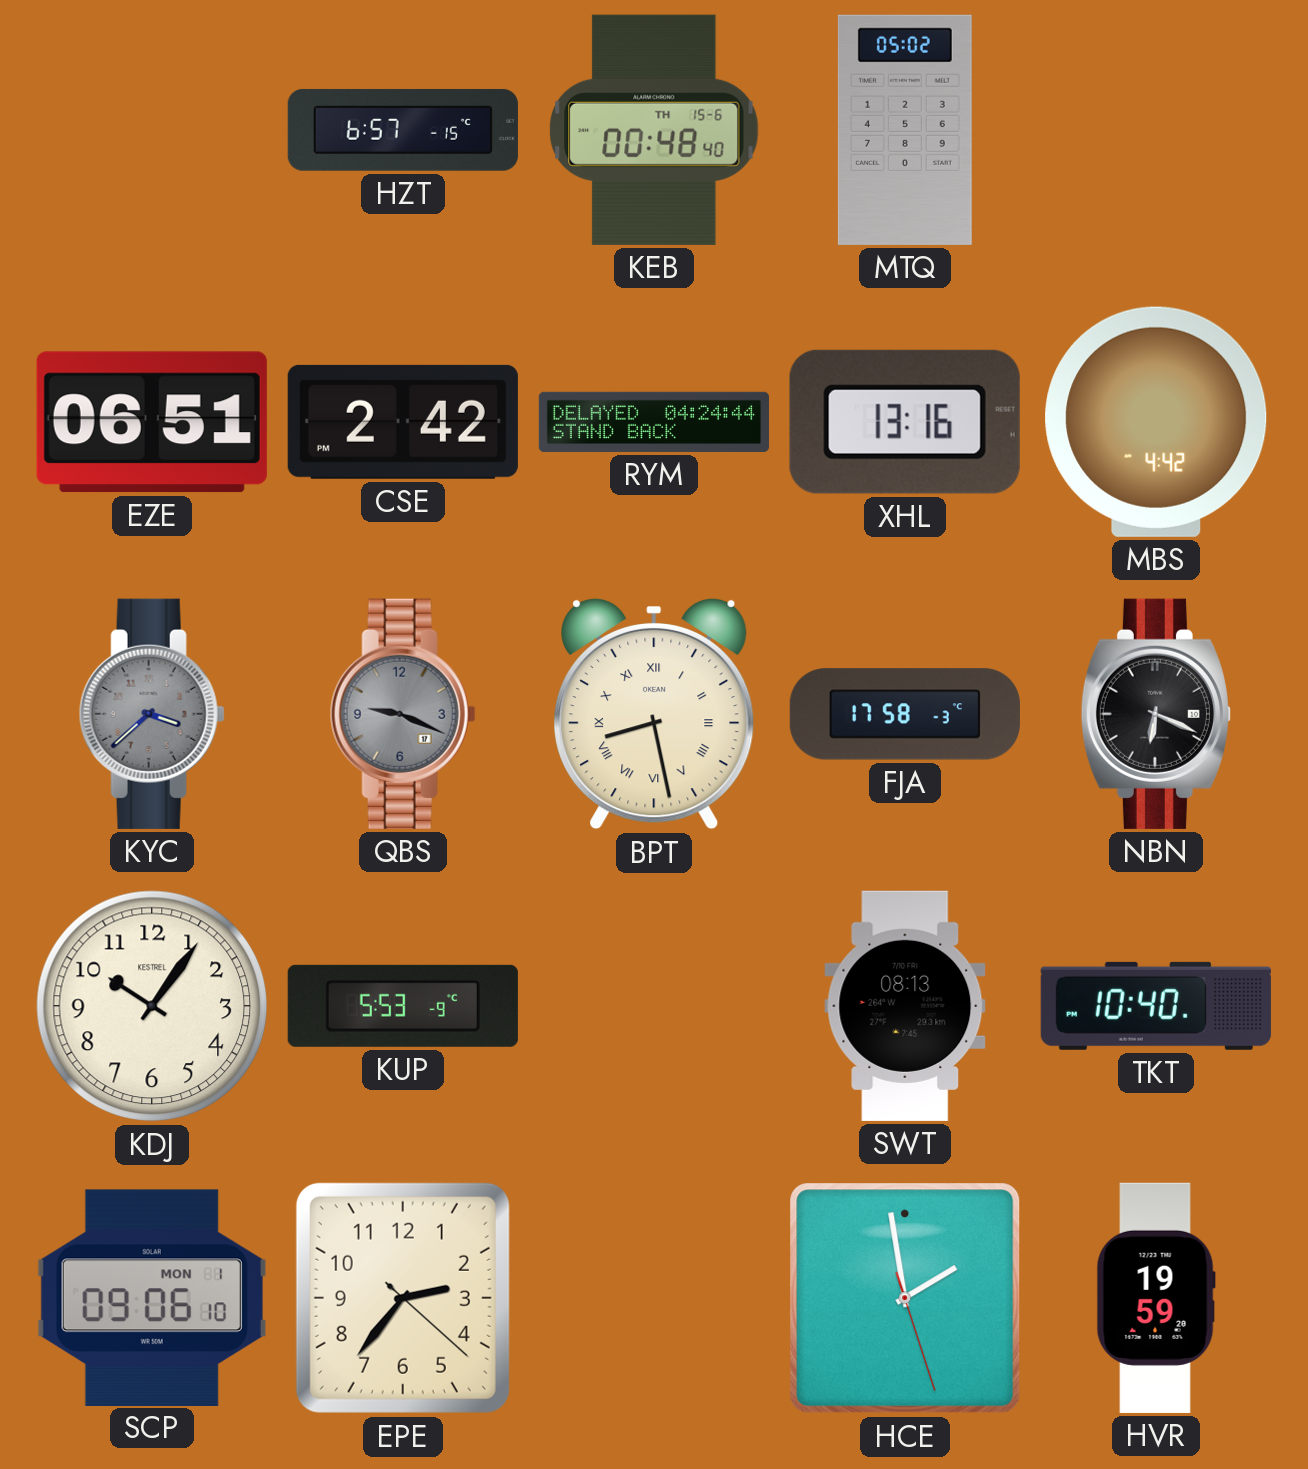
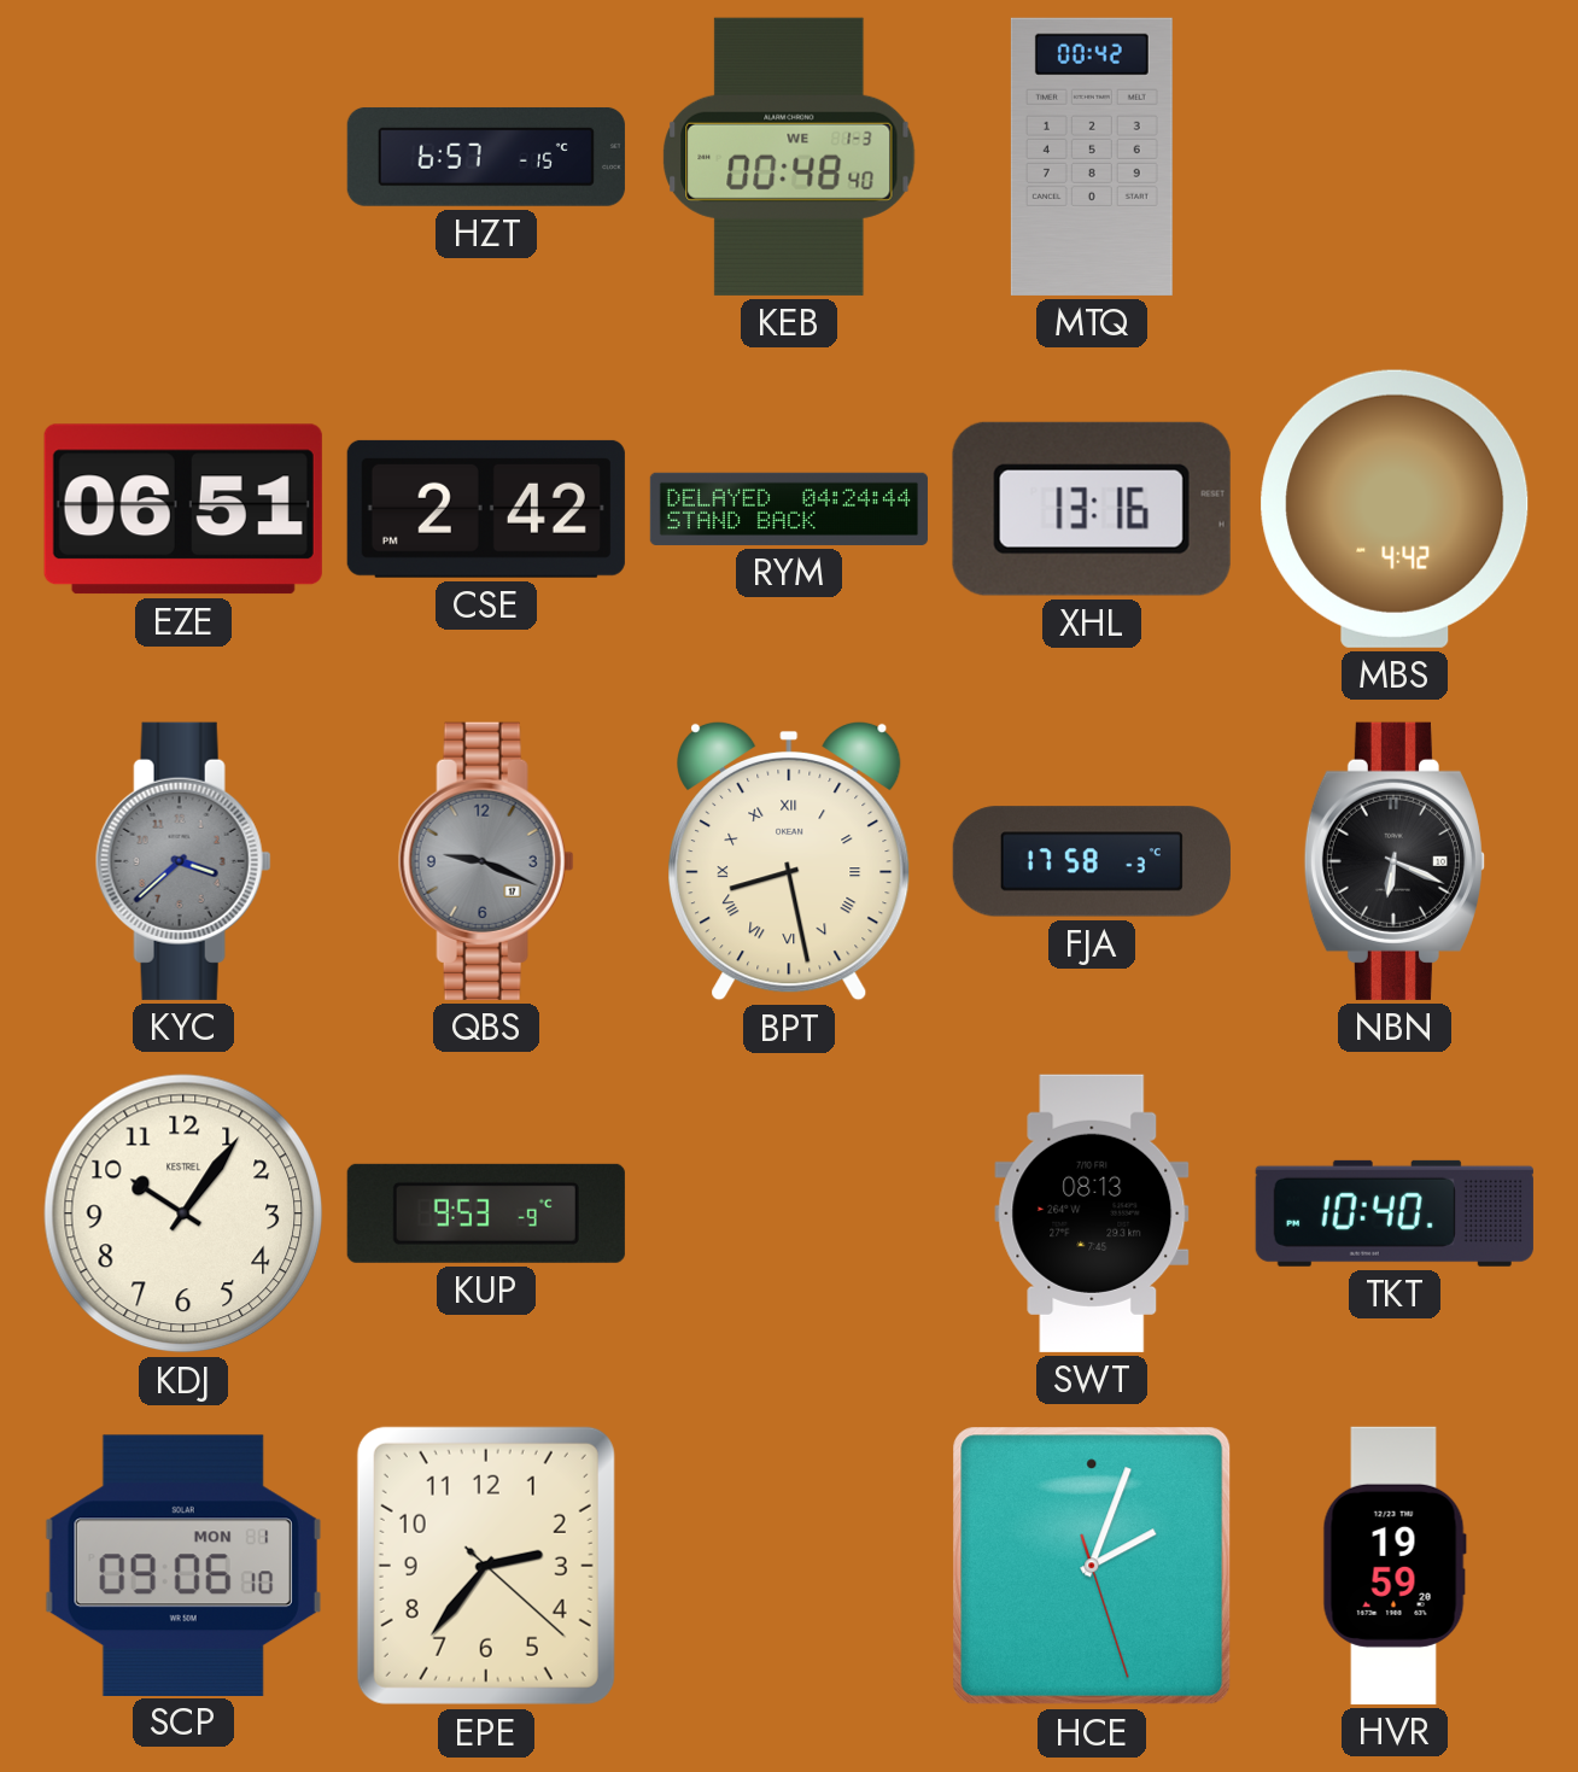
KEB date: TH 15-6 -> WE 1-3
MTQ: 05:02 -> 00:42
KUP: 5:53 -> 9:53
HCE: 1:58 -> 2:03
